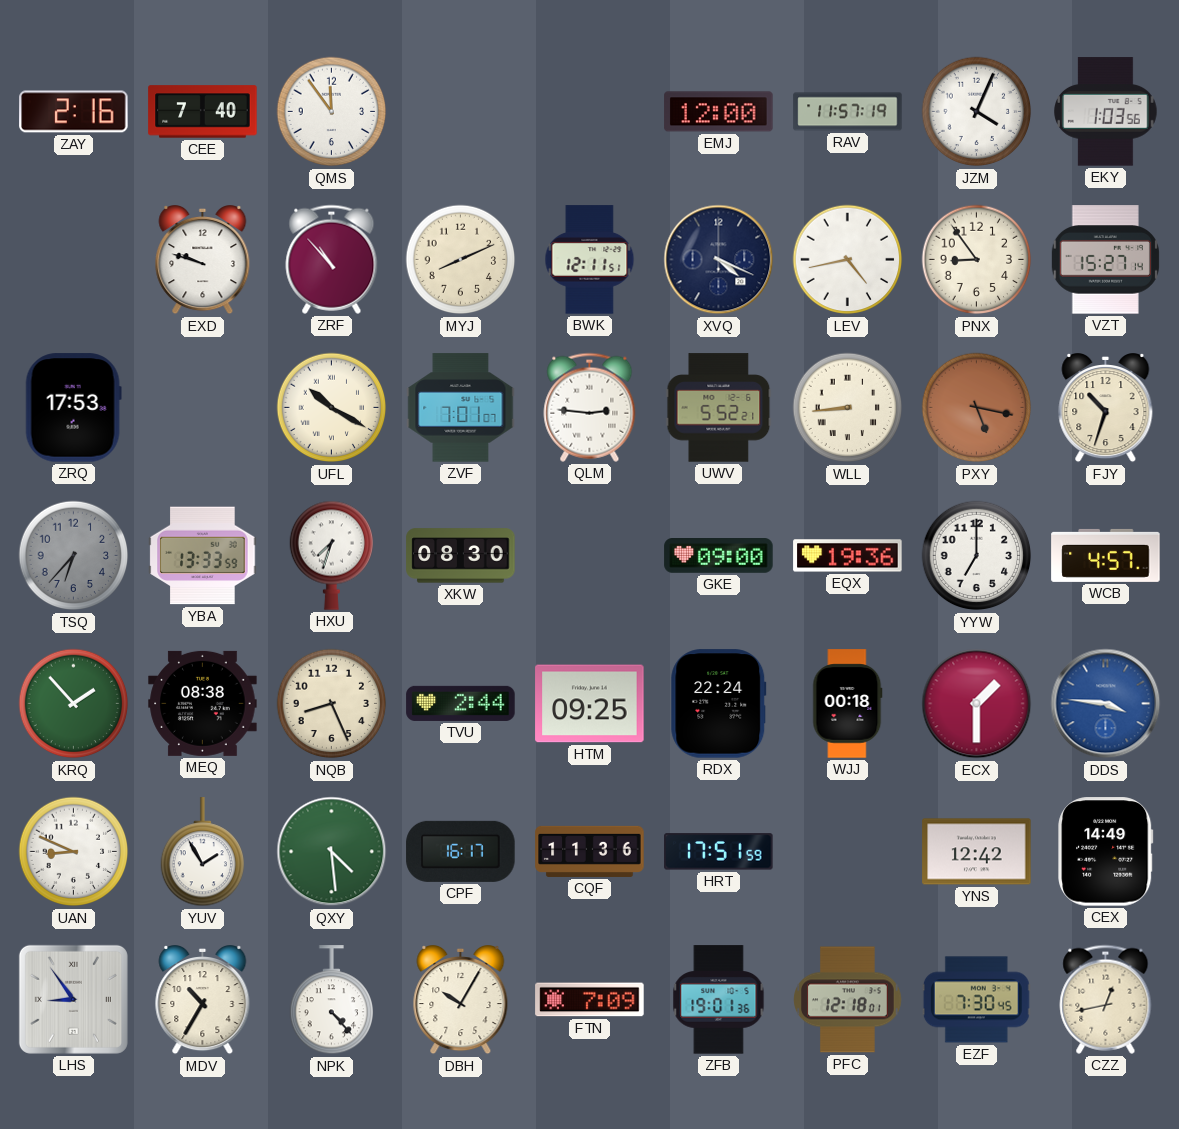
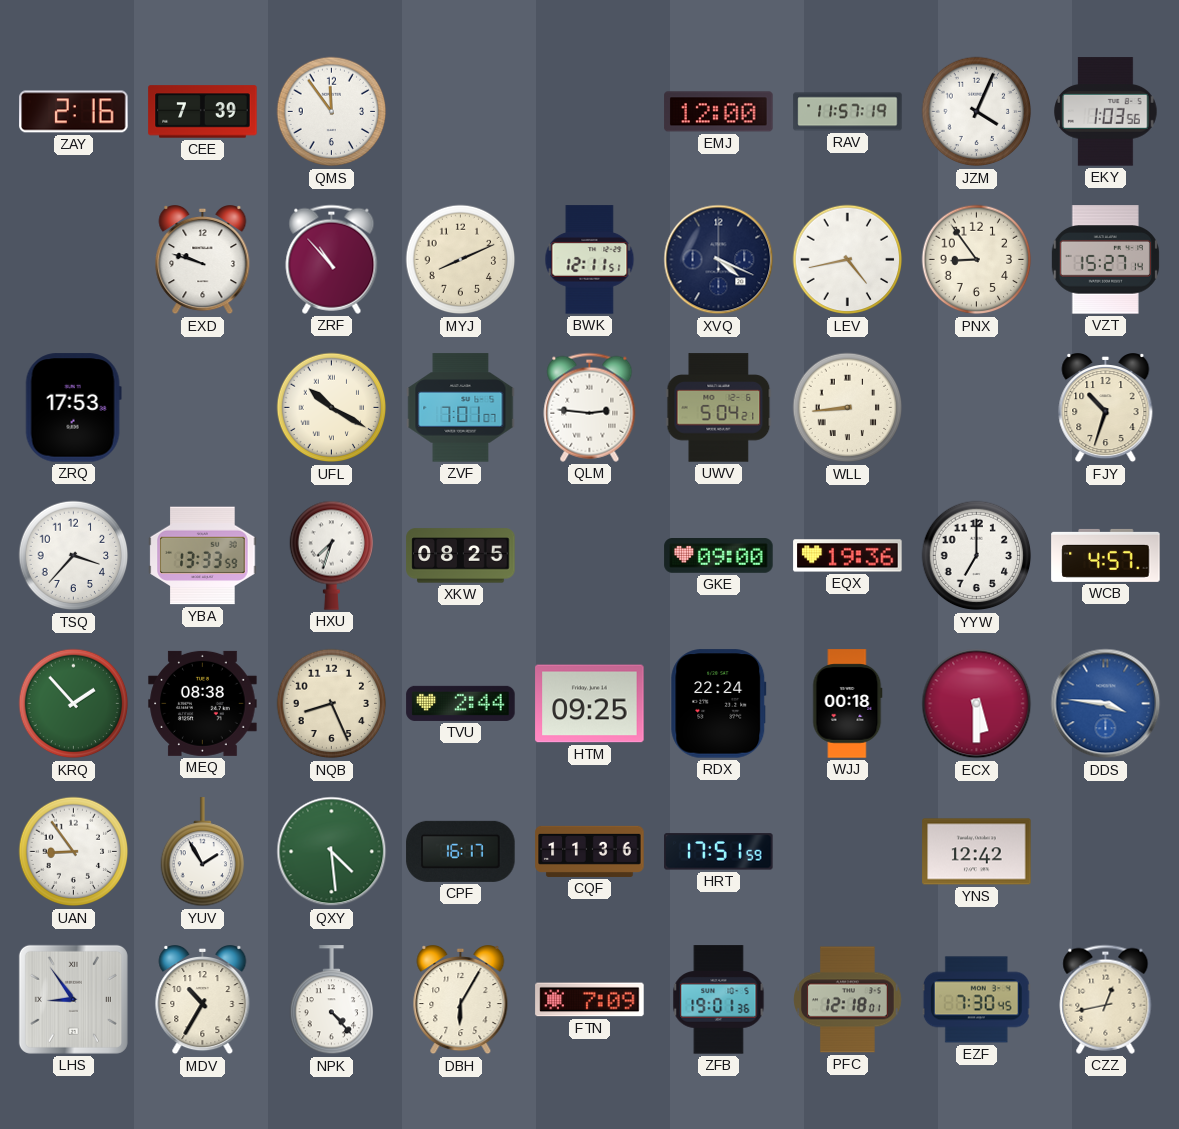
CEE: 7:40 -> 7:39
UWV: 5:52 -> 5:04
PXY: 5:17 -> none
TSQ: 6:37 -> 3:37
TSQ dial: grey -> white
XKW: 08:30 -> 08:25
ECX: 1:30 -> 5:30
UAN: 8:49 -> 8:54
CEX: 14:49 -> none
DBH: 10:05 -> 6:05
